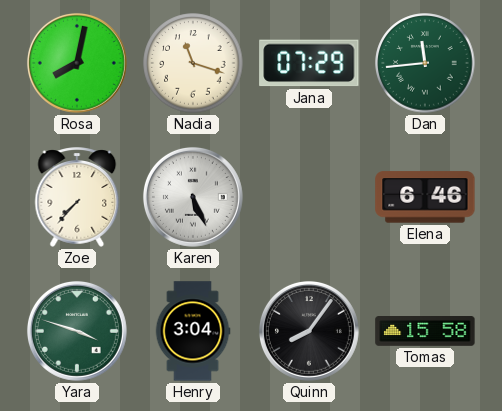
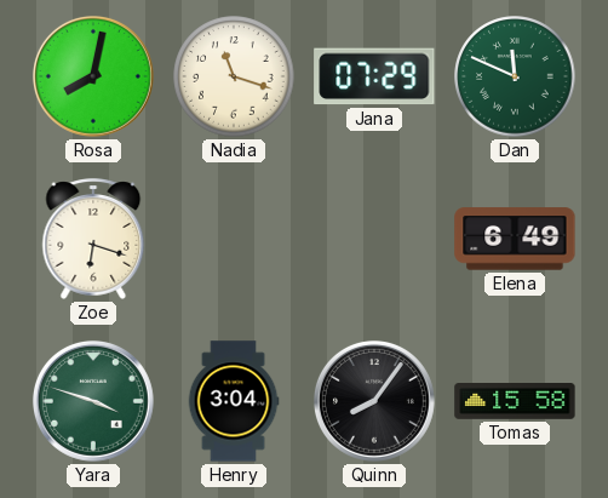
Dan: 11:44 -> 11:49
Zoe: 7:37 -> 6:18
Karen: 5:26 -> none
Elena: 6:46 -> 6:49
